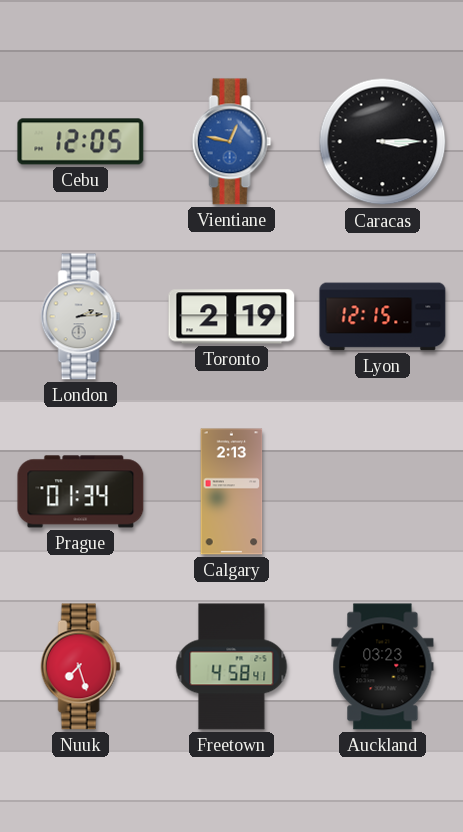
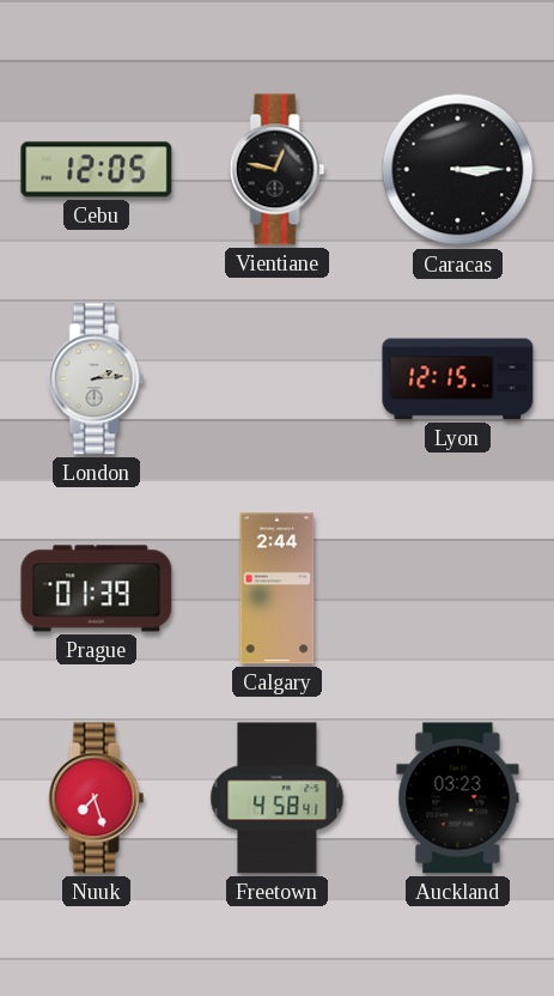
Vientiane dial: blue -> black
Toronto: 2:19 -> none
Prague: 01:34 -> 01:39
Calgary: 2:13 -> 2:44
